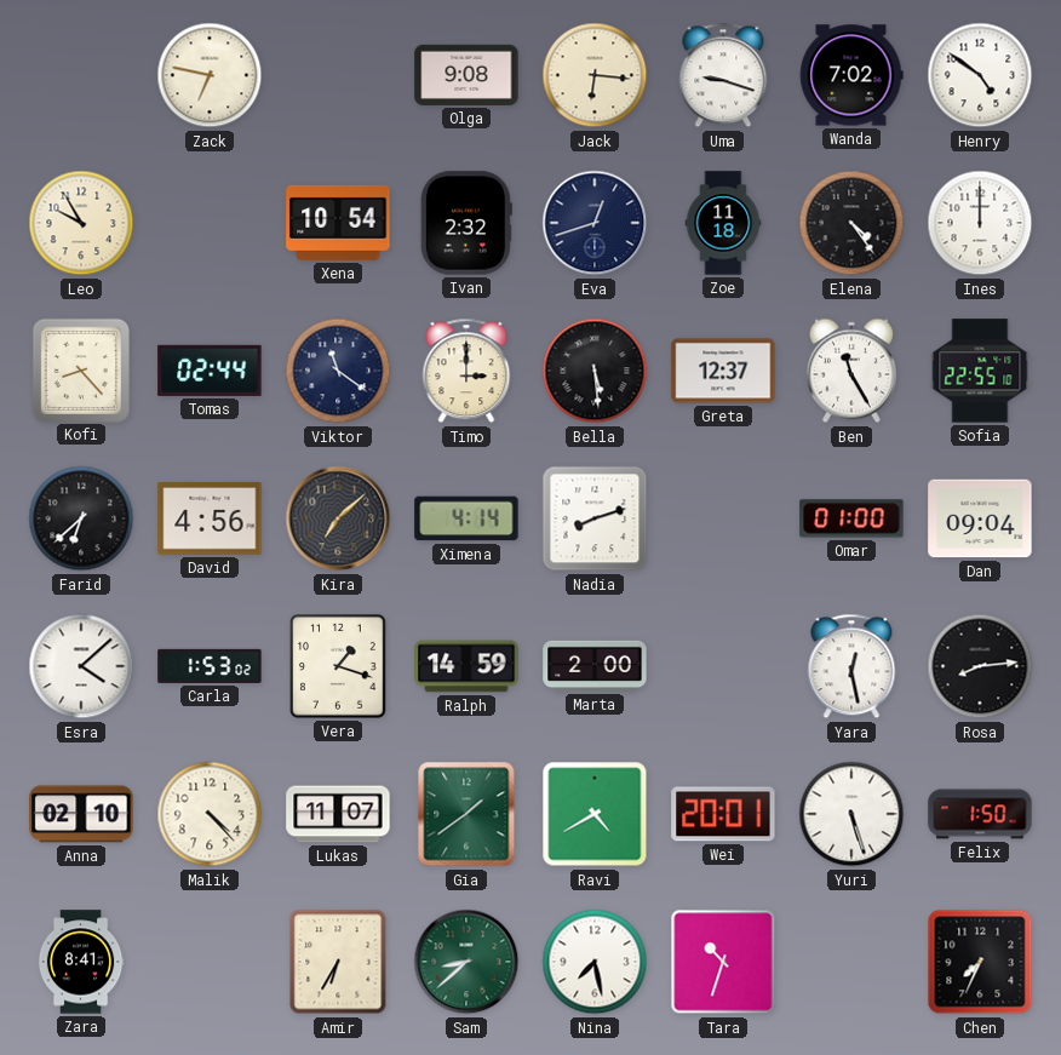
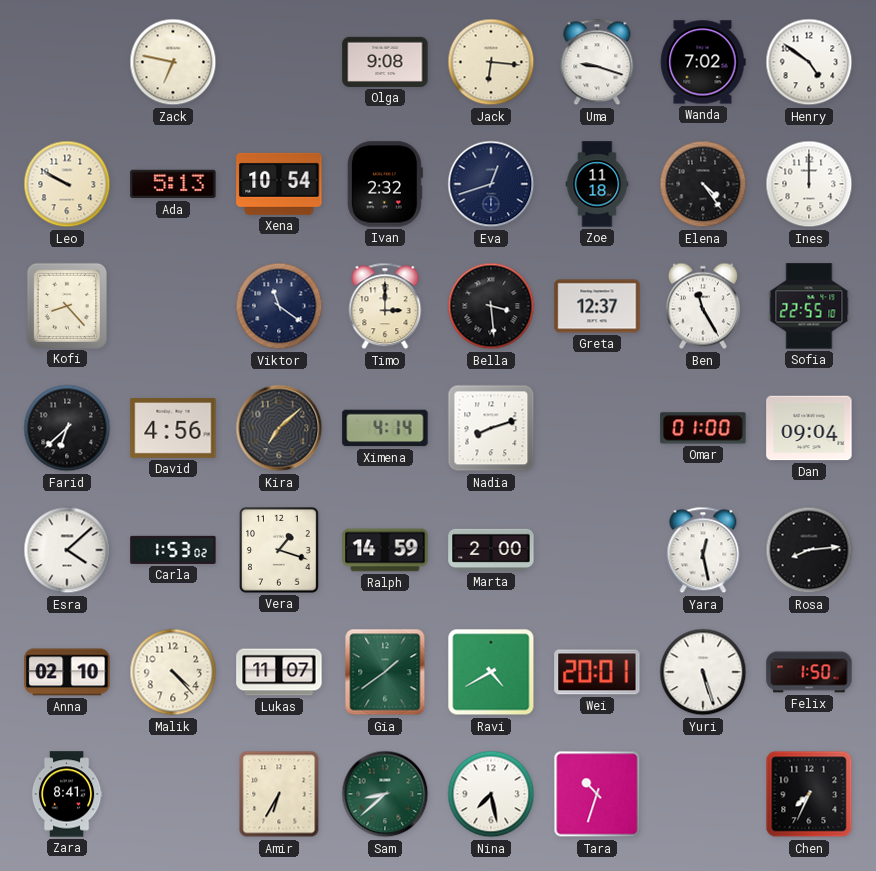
Leo: 9:55 -> 9:50
Ada: none -> 5:13
Tomas: 02:44 -> none
Bella: 5:29 -> 3:29
